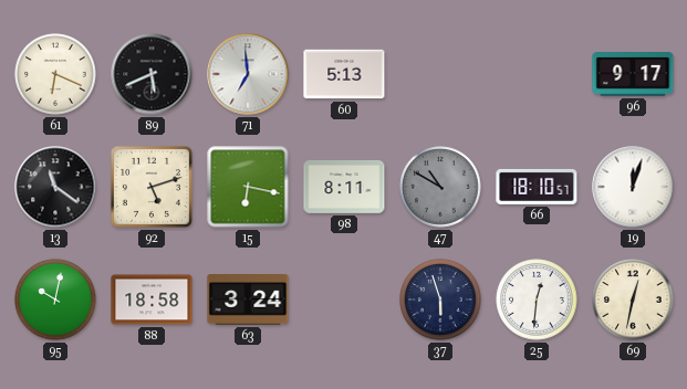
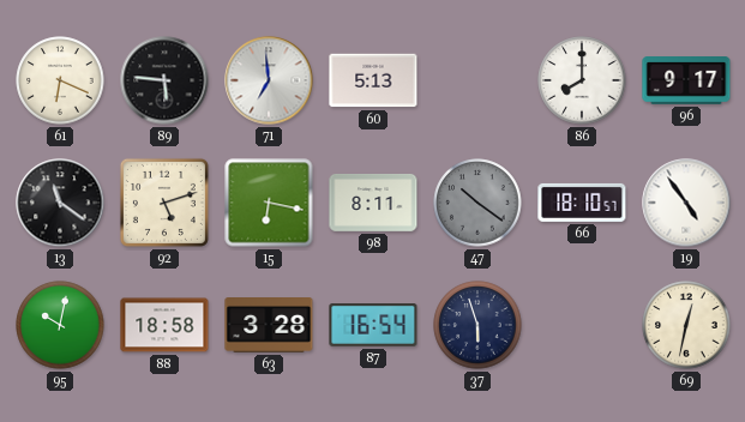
89: 5:41 -> 5:46
86: none -> 8:00
47: 10:50 -> 10:21
19: 12:03 -> 4:54
63: 3:24 -> 3:28
87: none -> 16:54
25: 12:31 -> none
